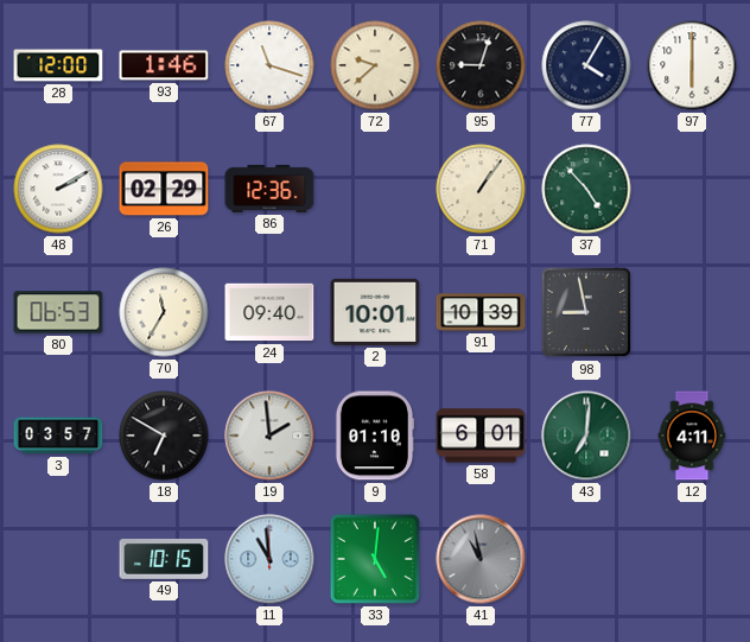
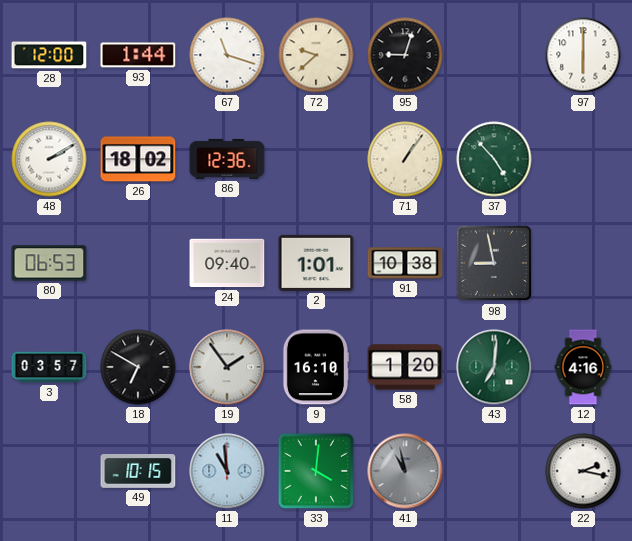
93: 1:46 -> 1:44
77: 4:05 -> none
26: 02:29 -> 18:02
70: 11:35 -> none
2: 10:01 -> 1:01
91: 10:39 -> 10:38
19: 1:59 -> 1:54
9: 01:10 -> 16:10
58: 6:01 -> 1:20
12: 4:11 -> 4:16
33: 5:01 -> 4:01
22: none -> 2:17
